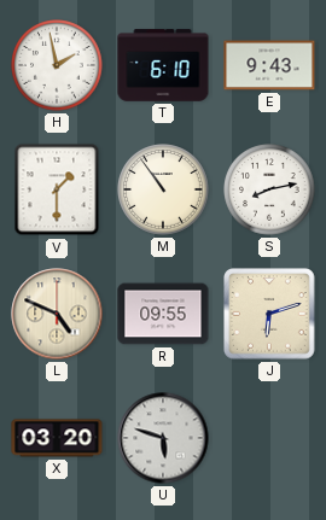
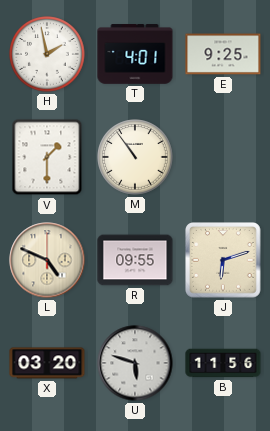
T: 6:10 -> 4:01
E: 9:43 -> 9:25
S: 8:13 -> none
B: none -> 11:56
